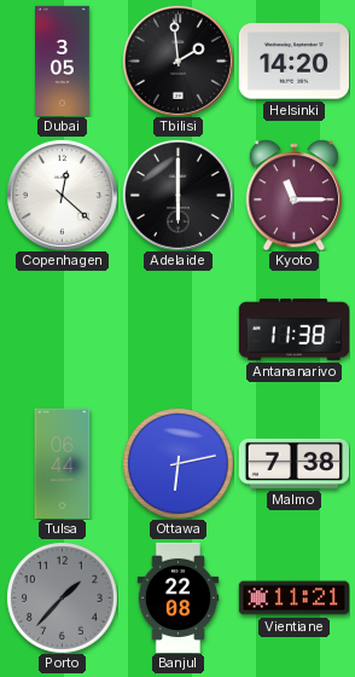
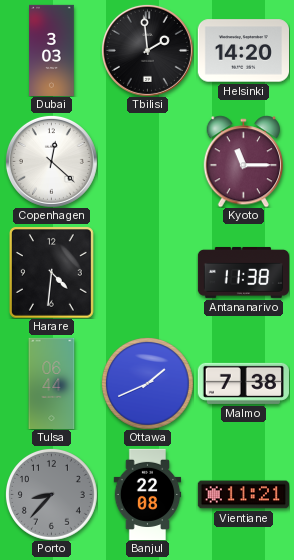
Dubai: 3:05 -> 3:03
Adelaide: 6:00 -> none
Harare: none -> 4:31
Ottawa: 6:13 -> 1:41
Porto: 1:37 -> 8:37
